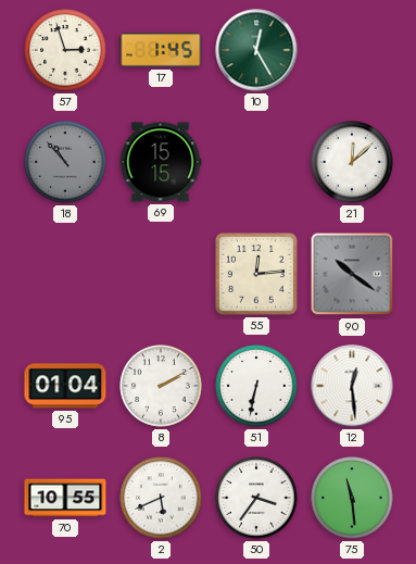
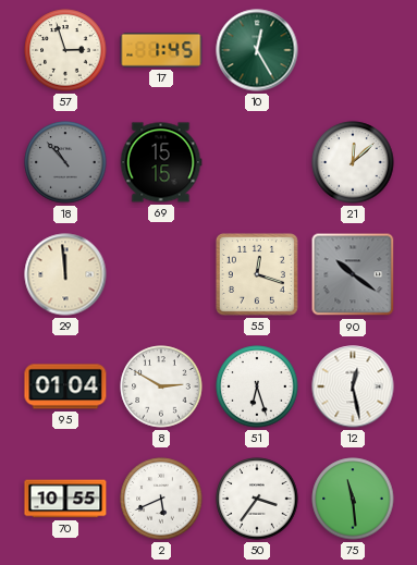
29: none -> 11:59
55: 12:14 -> 12:18
8: 2:10 -> 2:50
51: 6:32 -> 6:27
12: 12:29 -> 12:28
